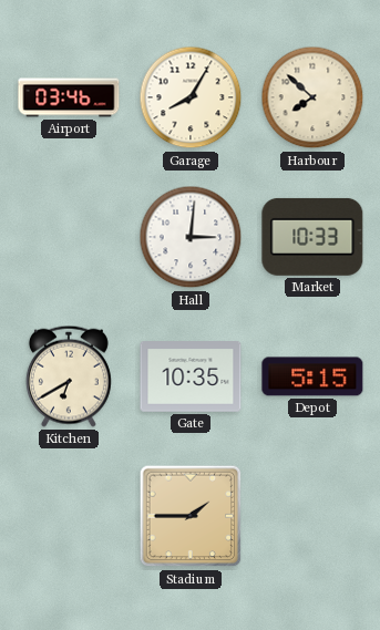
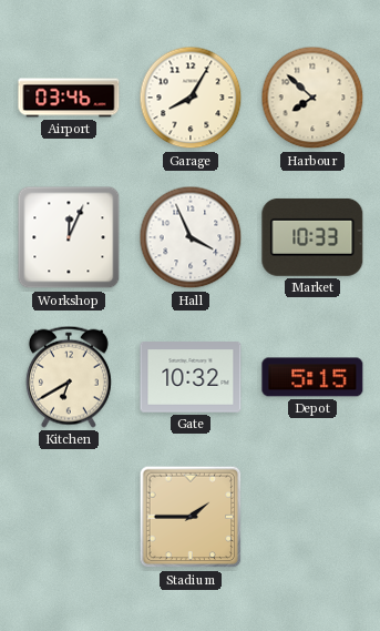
Workshop: none -> 12:04
Hall: 3:01 -> 3:56
Gate: 10:35 -> 10:32
